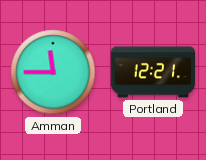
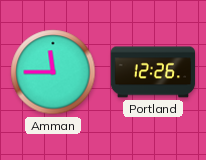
Portland: 12:21 -> 12:26
